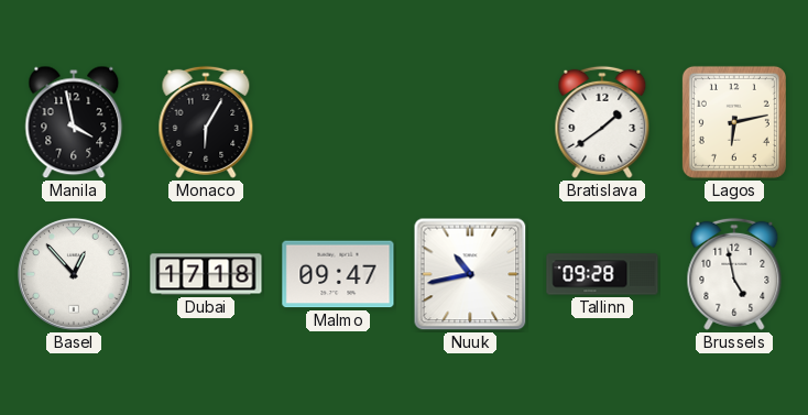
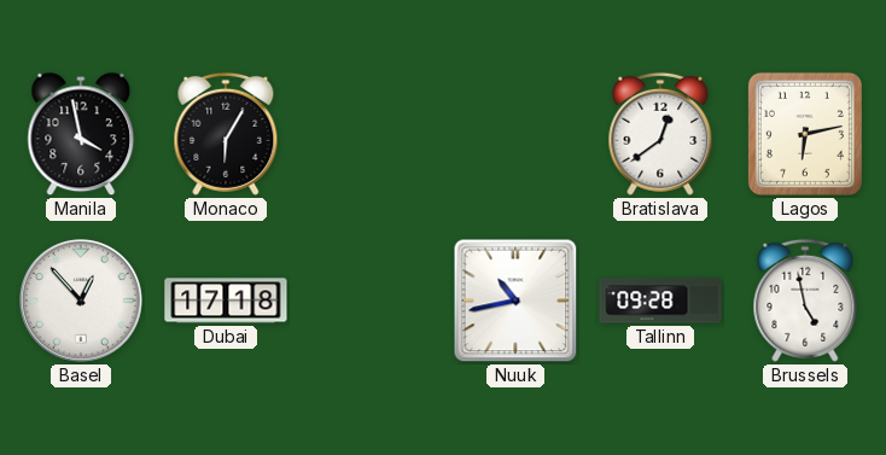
Bratislava: 1:39 -> 12:39
Malmo: 09:47 -> none
